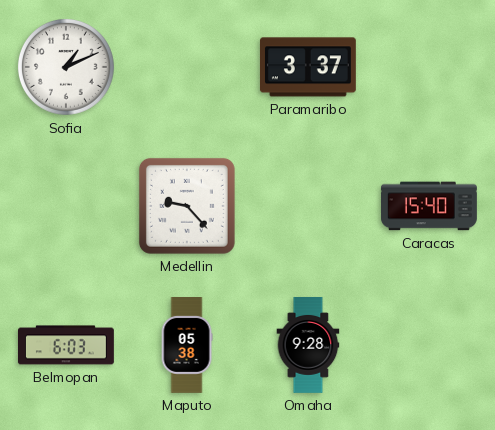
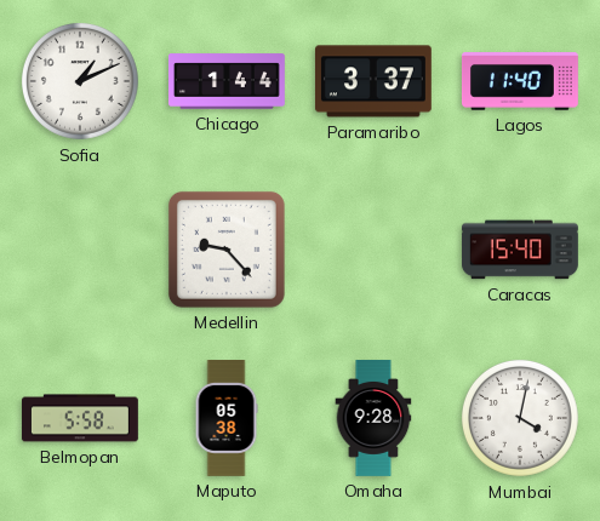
Chicago: none -> 1:44
Lagos: none -> 11:40
Belmopan: 6:03 -> 5:58
Mumbai: none -> 4:02
